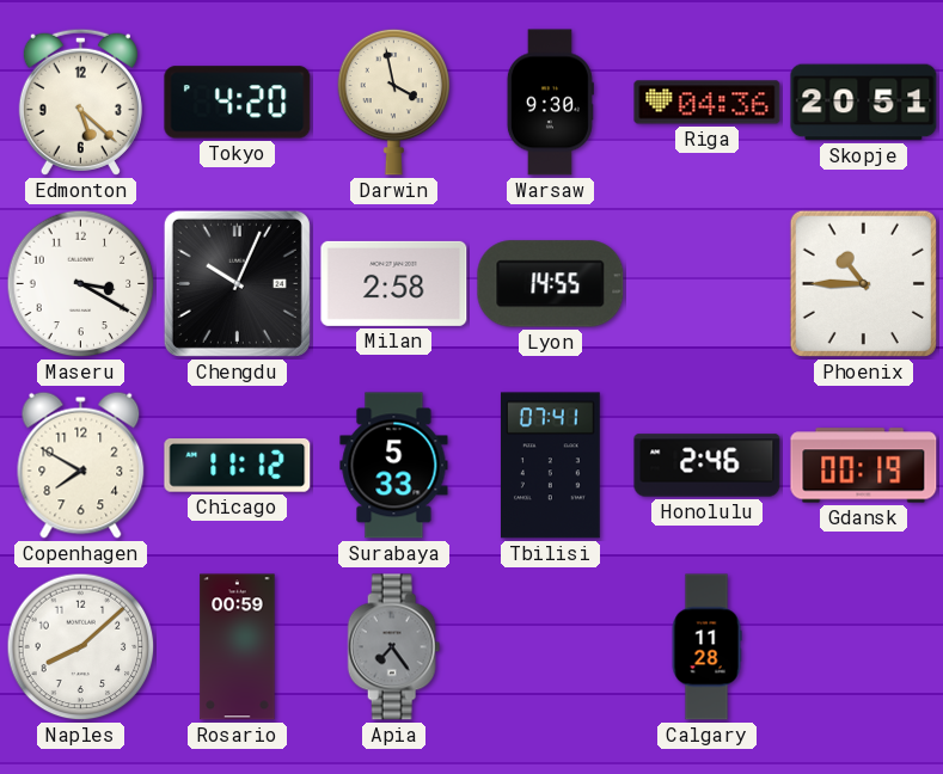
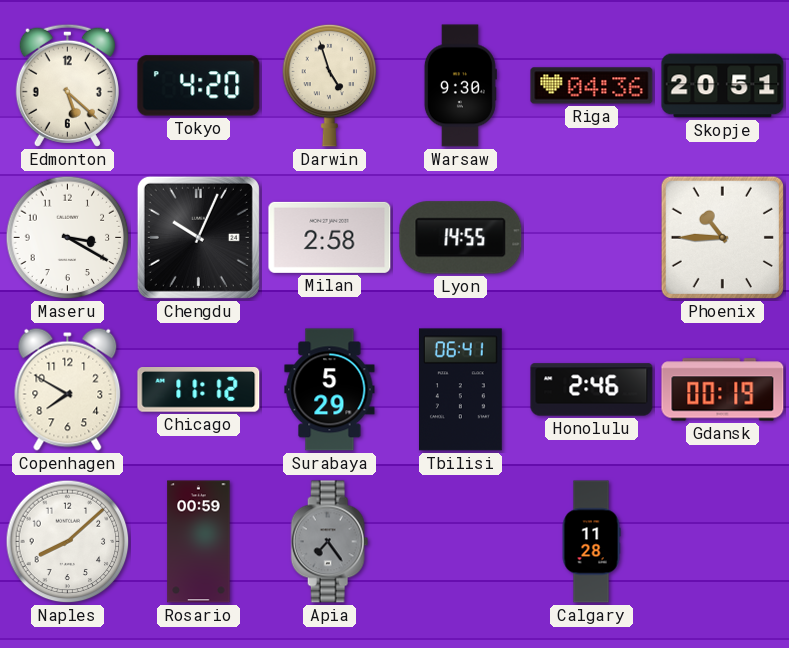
Darwin: 3:58 -> 4:57
Surabaya: 5:33 -> 5:29
Tbilisi: 07:41 -> 06:41
